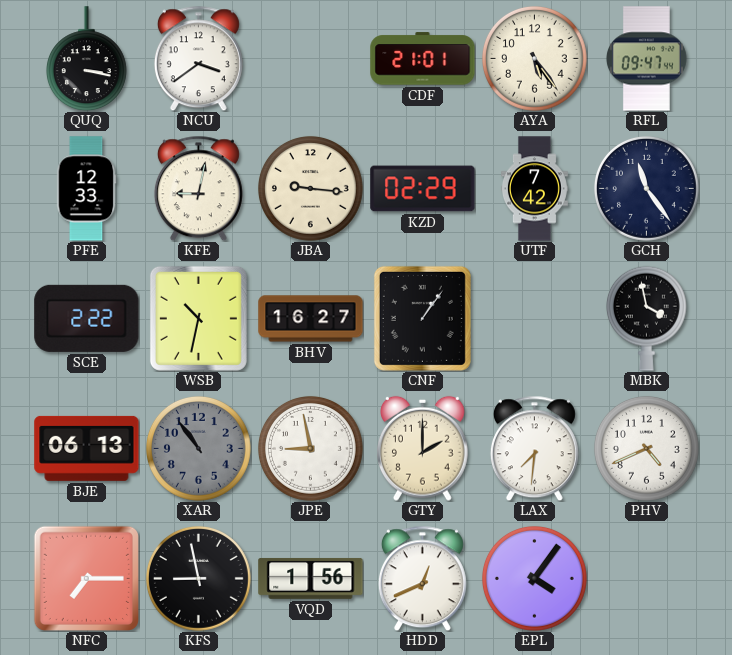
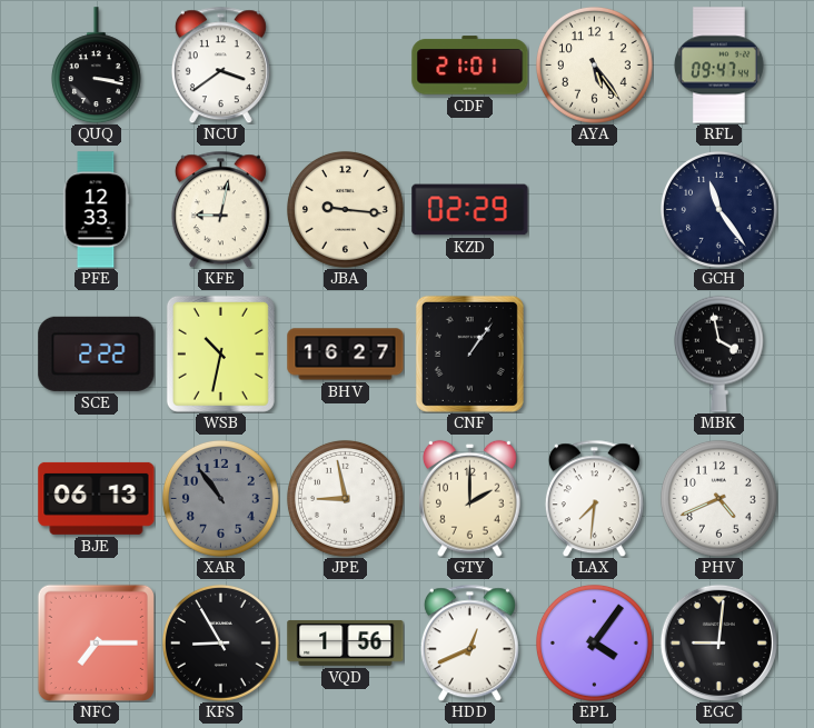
UTF: 7:42 -> none
KFS: 8:58 -> 8:55
EGC: none -> 9:01
